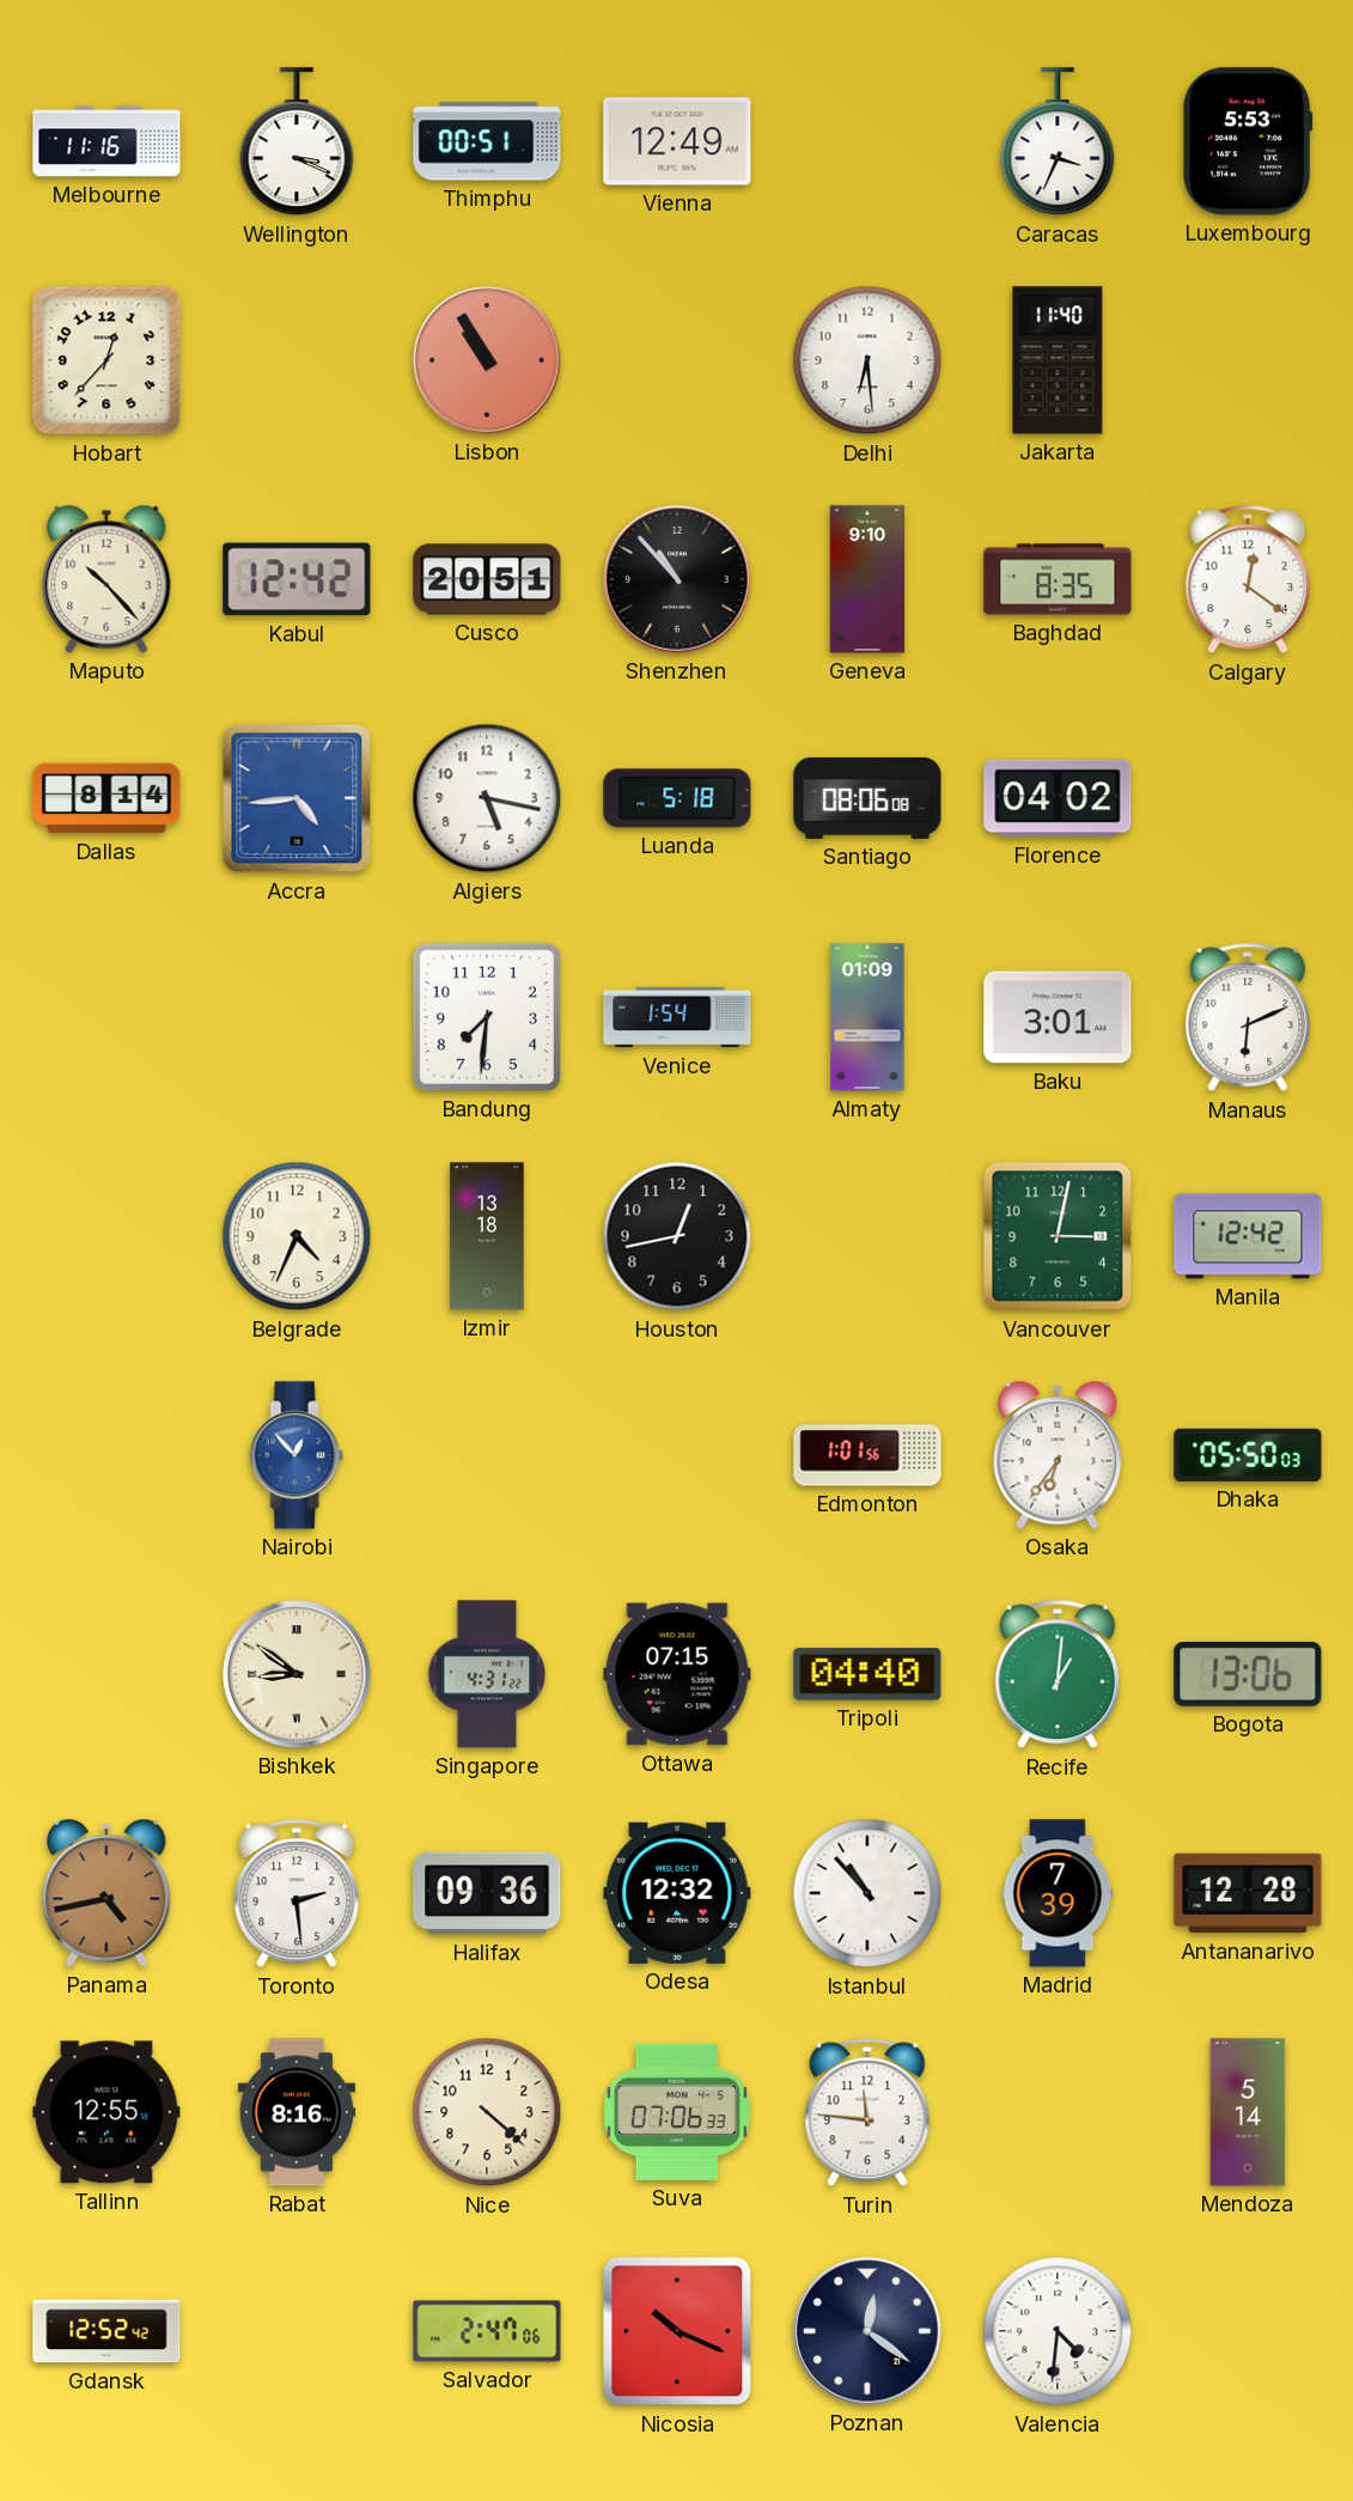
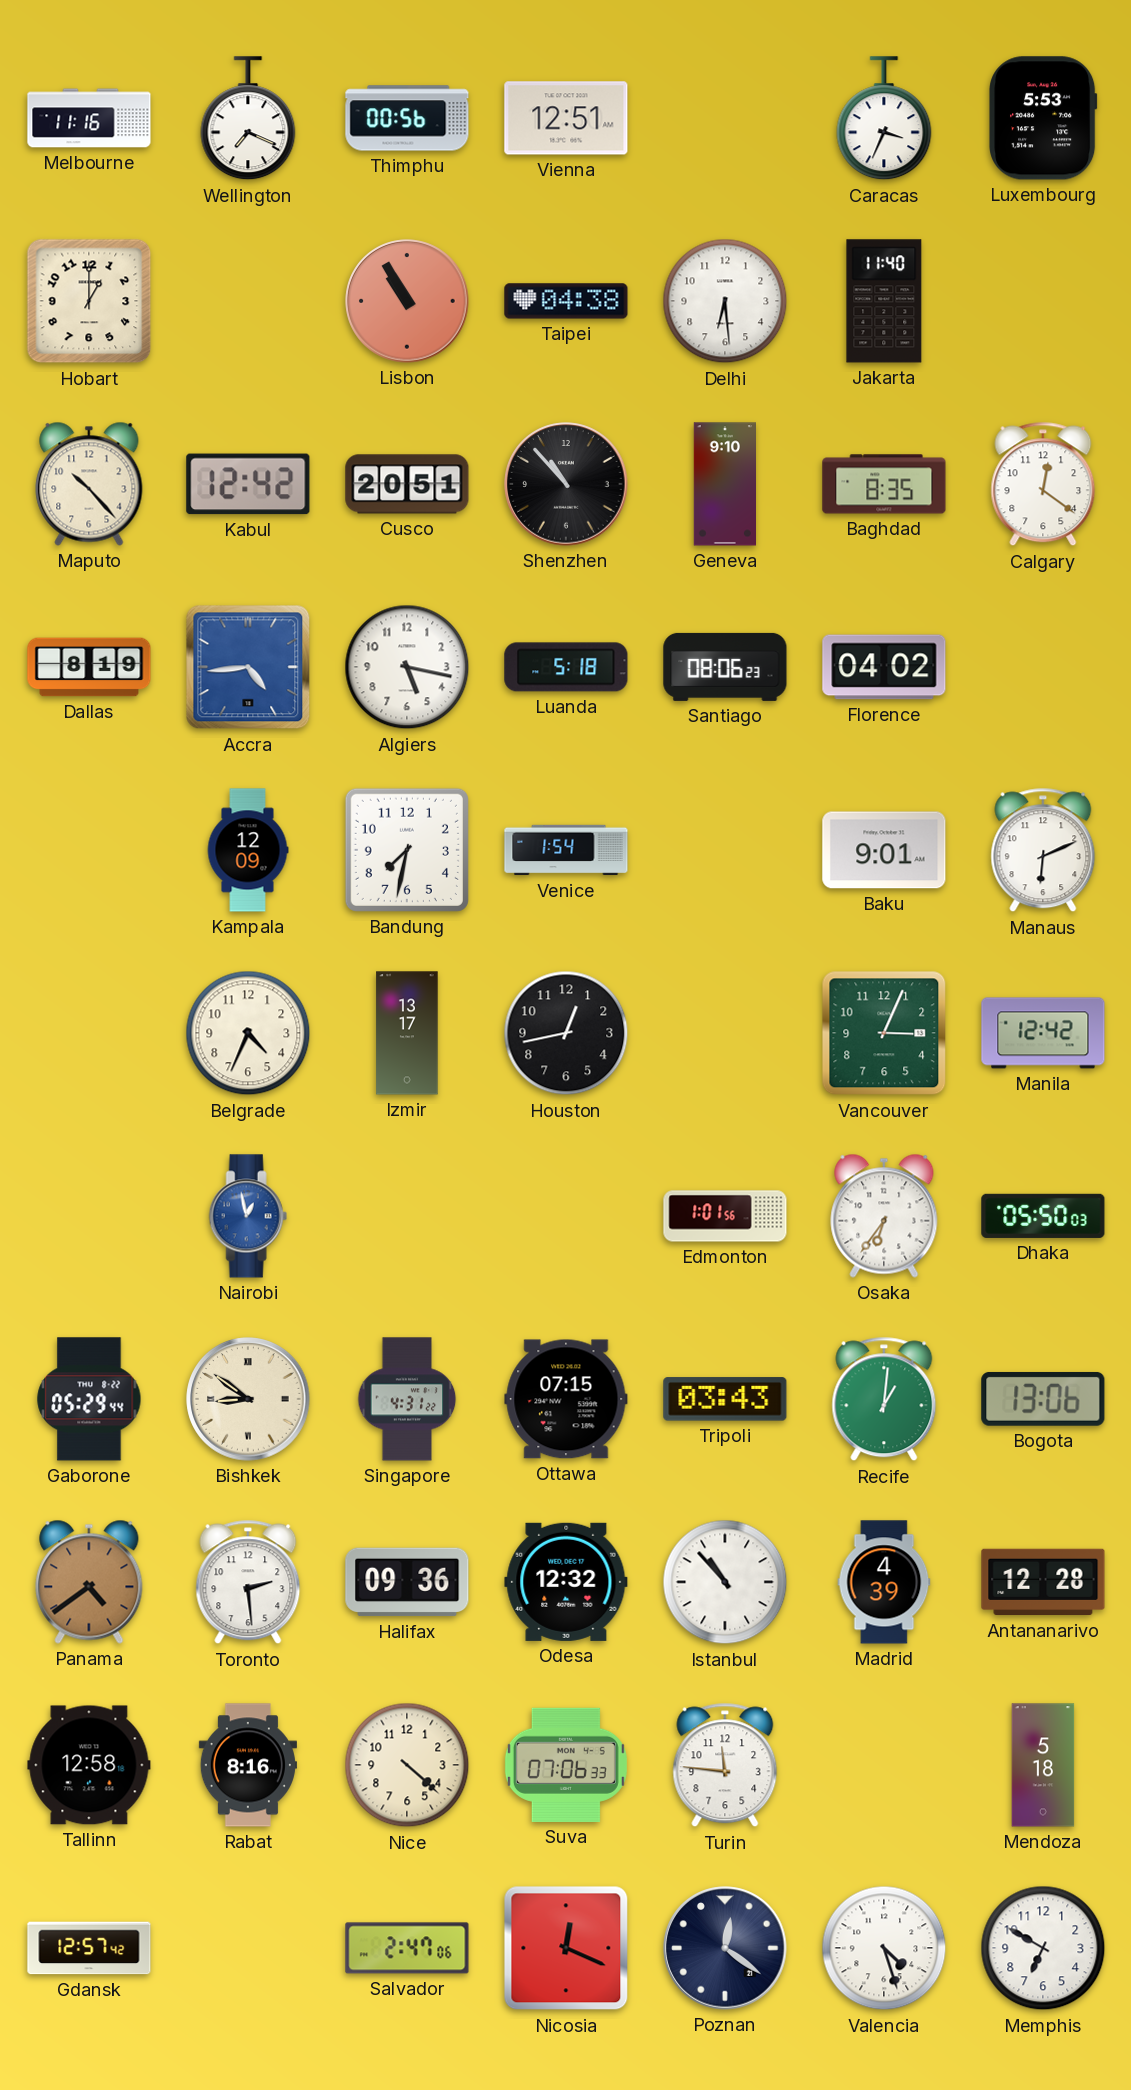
Wellington: 3:19 -> 7:19
Thimphu: 00:51 -> 00:56
Vienna: 12:49 -> 12:51
Hobart: 12:37 -> 1:00
Taipei: none -> 04:38
Dallas: 8:14 -> 8:19
Santiago: 08:06:08 -> 08:06:23
Kampala: none -> 12:09
Bandung: 7:31 -> 7:32
Almaty: 01:09 -> none
Baku: 3:01 -> 9:01
Izmir: 13:18 -> 13:17
Vancouver: 3:02 -> 3:04
Nairobi: 12:53 -> 12:58
Gaborone: none -> 05:29
Tripoli: 04:40 -> 03:43
Panama: 4:43 -> 4:39
Madrid: 7:39 -> 4:39
Tallinn: 12:55 -> 12:58
Mendoza: 5:14 -> 5:18
Gdansk: 12:52 -> 12:57
Nicosia: 10:19 -> 12:19
Valencia: 4:31 -> 4:27
Memphis: none -> 6:50
